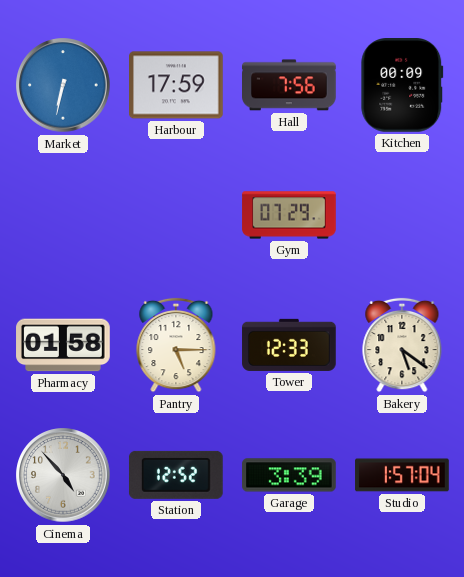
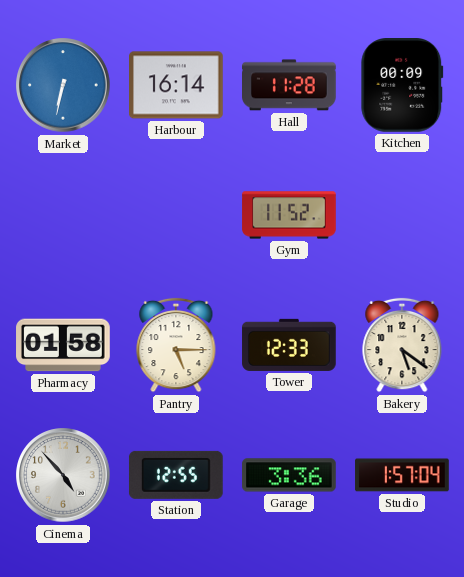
Harbour: 17:59 -> 16:14
Hall: 7:56 -> 11:28
Gym: 07:29 -> 11:52
Station: 12:52 -> 12:55
Garage: 3:39 -> 3:36
